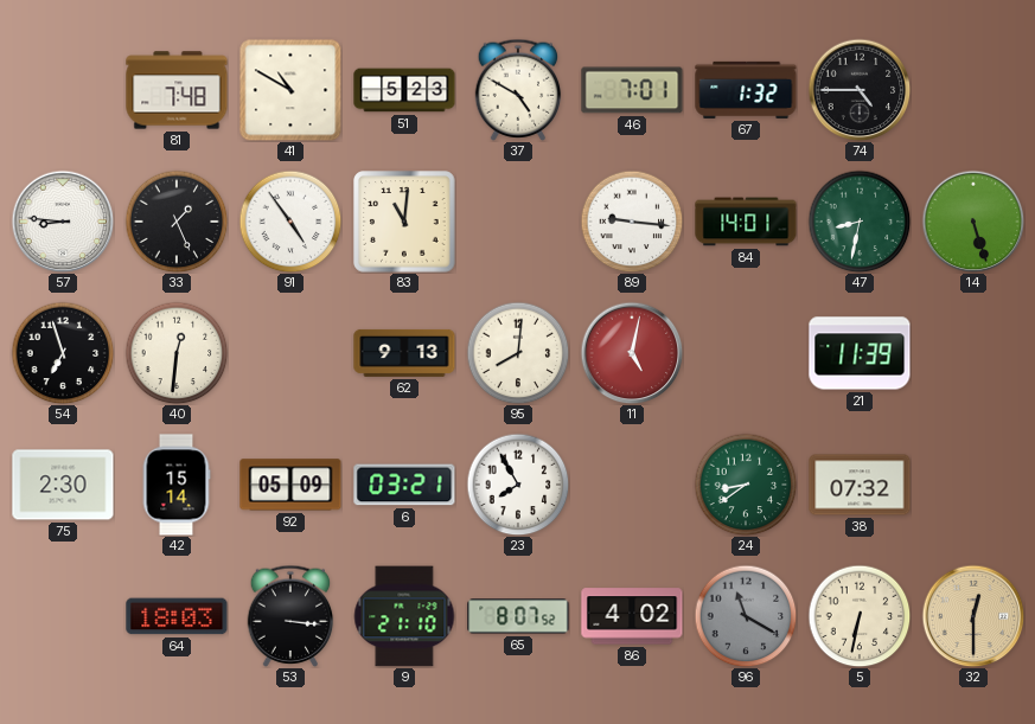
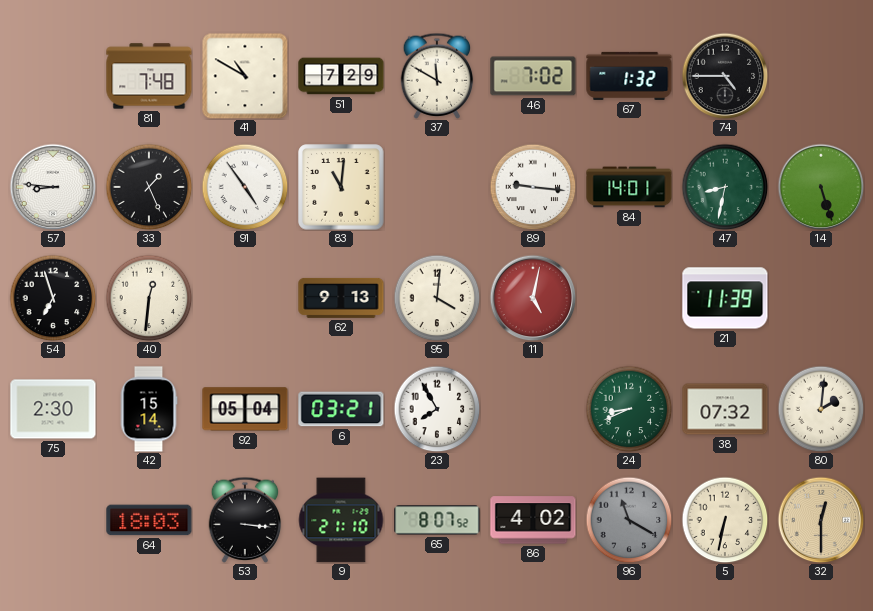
51: 5:23 -> 7:29
37: 4:50 -> 11:50
46: 7:01 -> 7:02
95: 8:01 -> 4:01
92: 05:09 -> 05:04
24: 8:39 -> 8:41
80: none -> 2:01
